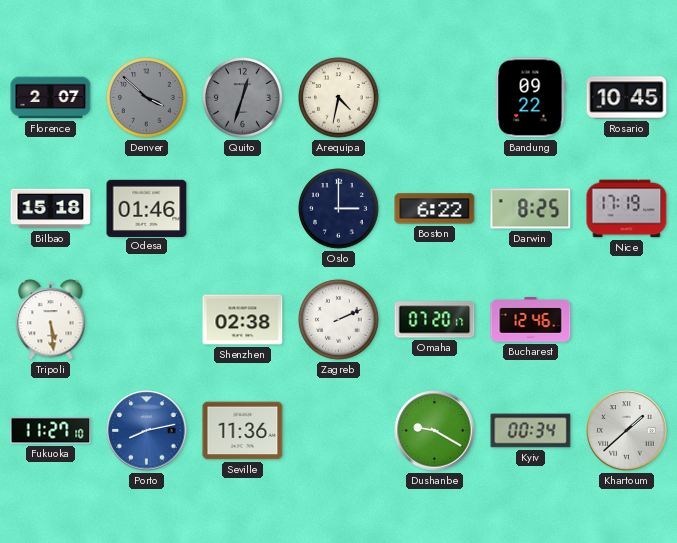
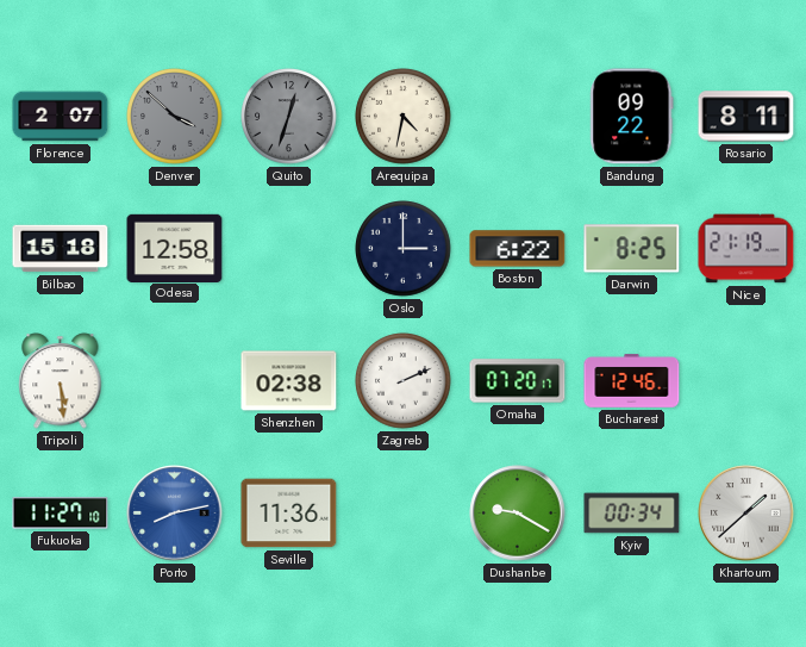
Rosario: 10:45 -> 8:11
Odesa: 01:46 -> 12:58
Nice: 17:19 -> 21:19
